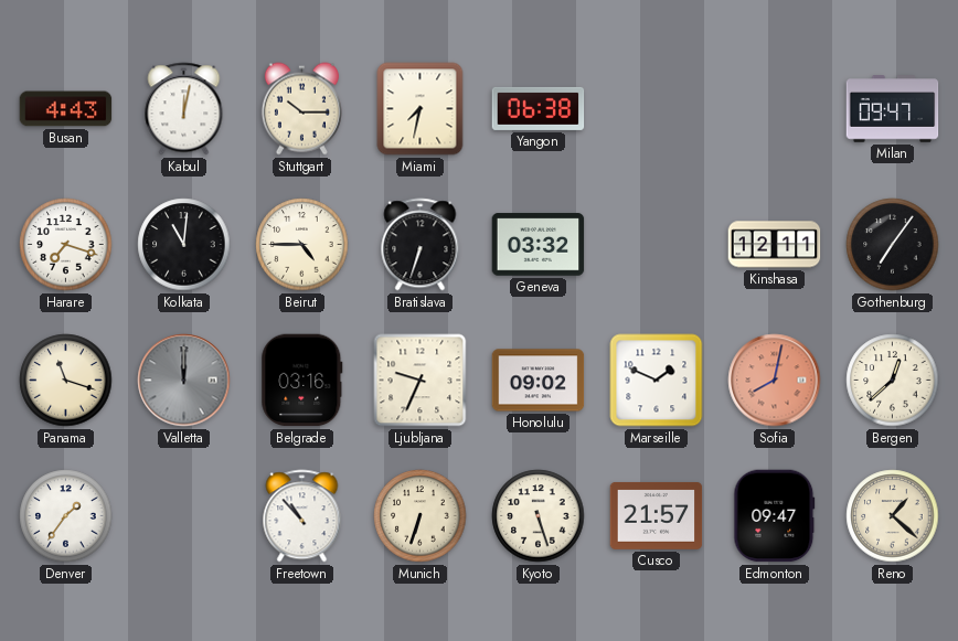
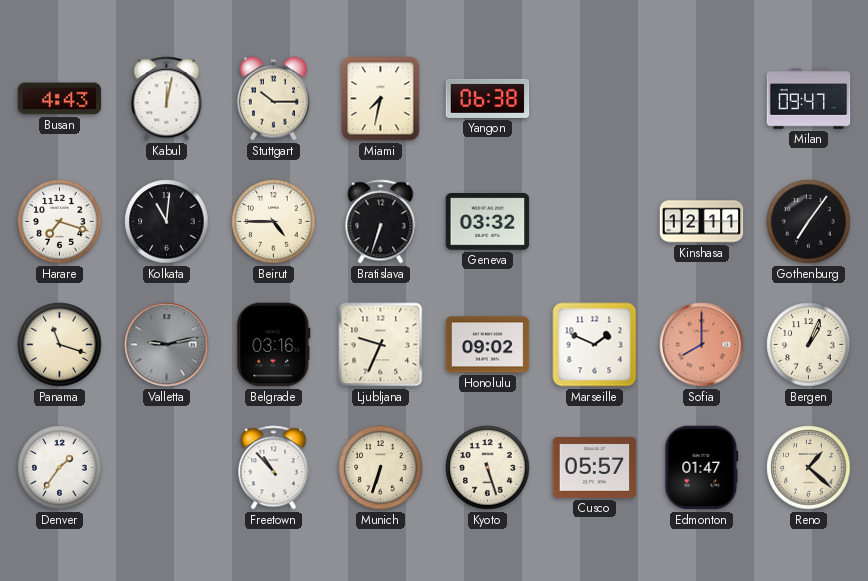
Valletta: 12:00 -> 9:13
Sofia: 8:02 -> 8:00
Bergen: 12:38 -> 1:04
Cusco: 21:57 -> 05:57
Edmonton: 09:47 -> 01:47
